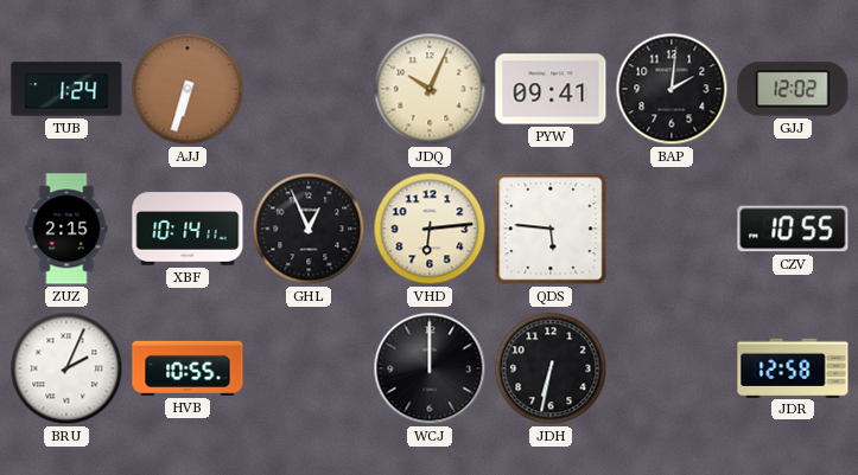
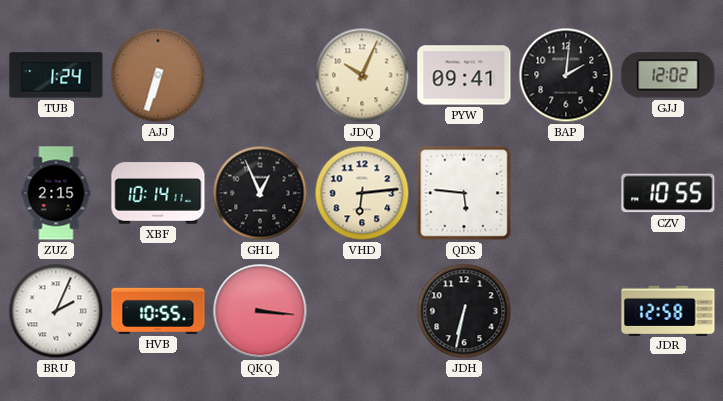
QKQ: none -> 3:16
WCJ: 12:00 -> none
